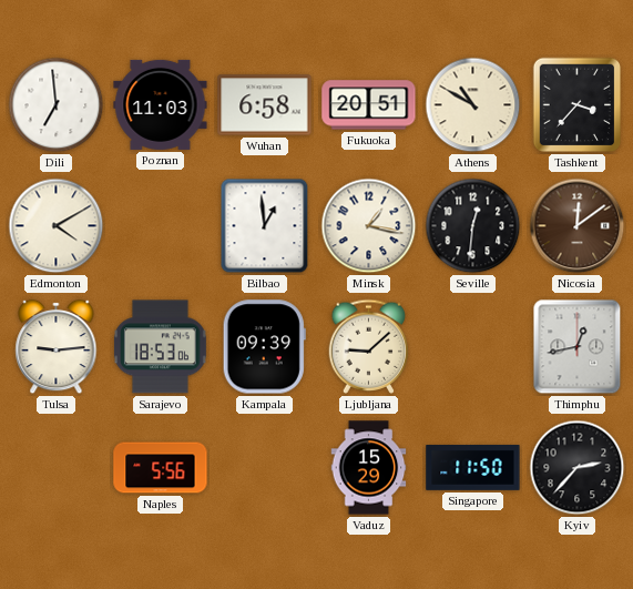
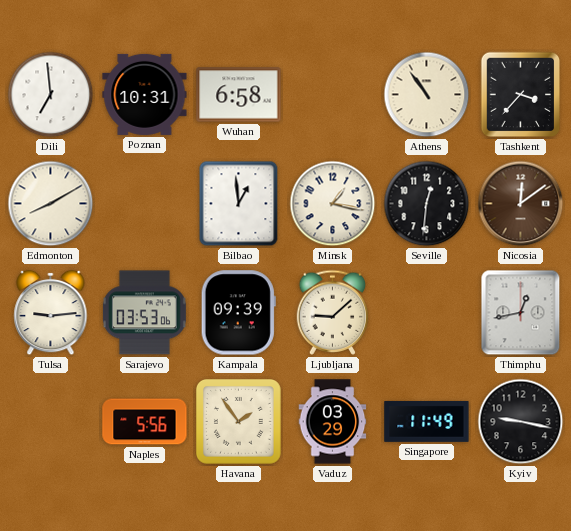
Poznan: 11:03 -> 10:31
Fukuoka: 20:51 -> none
Athens: 10:50 -> 10:54
Edmonton: 4:10 -> 8:10
Sarajevo: 18:53 -> 03:53
Havana: none -> 1:54
Vaduz: 15:29 -> 03:29
Singapore: 11:50 -> 11:49
Kyiv: 2:37 -> 9:17
